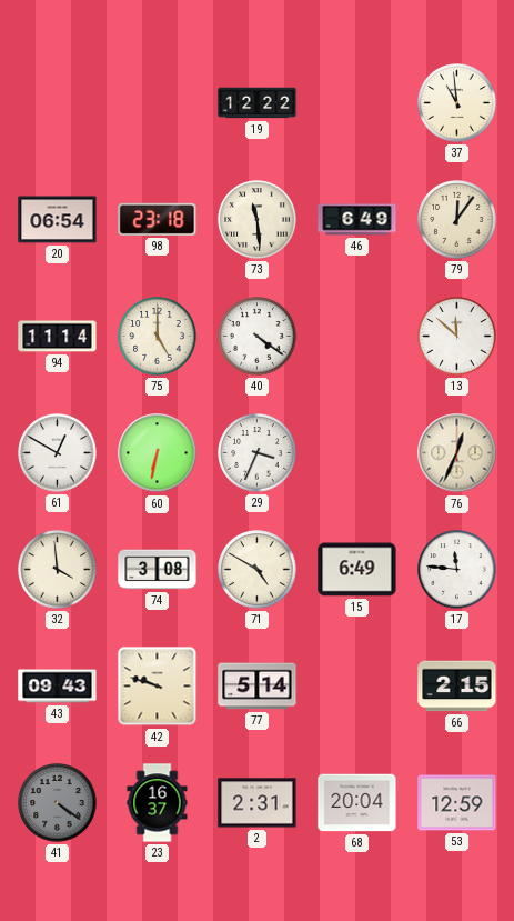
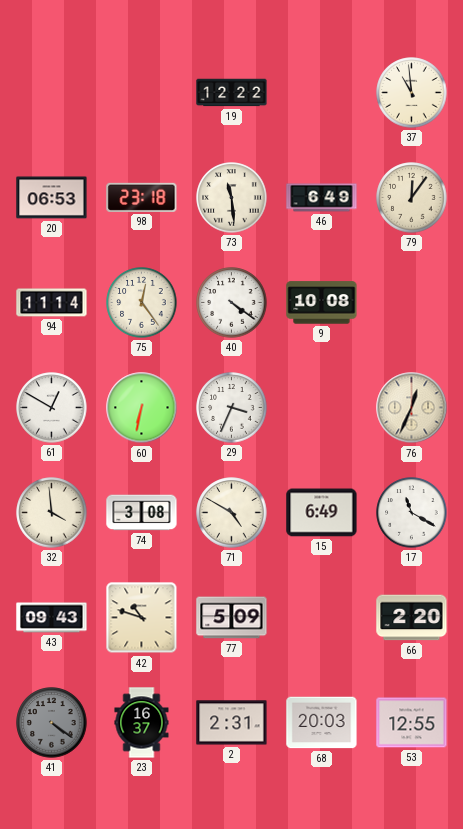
20: 06:54 -> 06:53
75: 5:00 -> 12:24
9: none -> 10:08
13: 11:52 -> none
17: 11:46 -> 11:20
42: 9:48 -> 10:48
77: 5:14 -> 5:09
66: 2:15 -> 2:20
68: 20:04 -> 20:03
53: 12:59 -> 12:55
